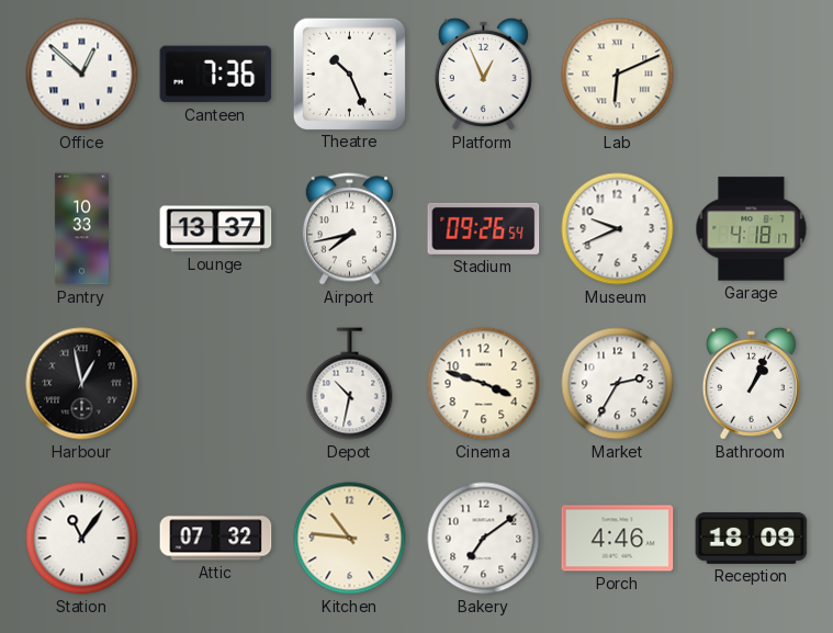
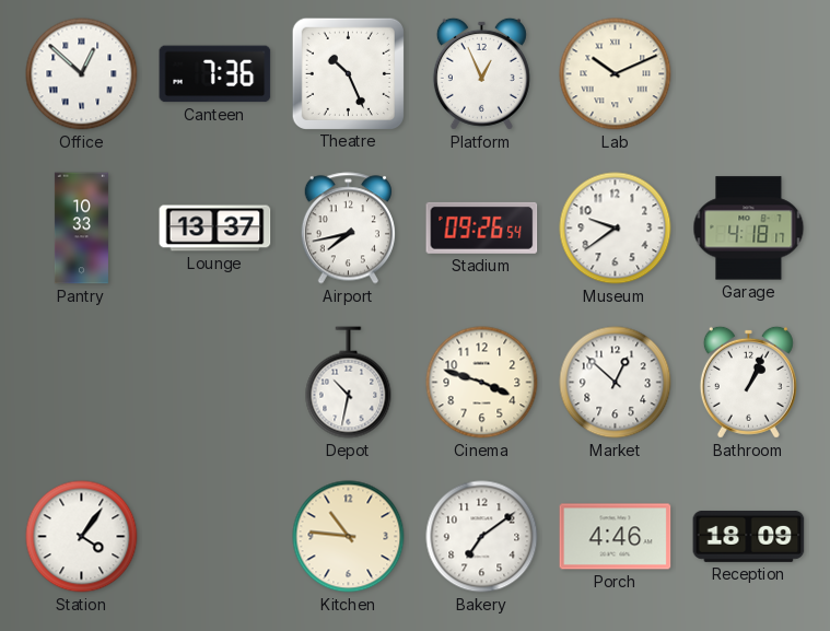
Lab: 6:11 -> 10:11
Museum: 9:41 -> 9:39
Harbour: 12:58 -> none
Market: 2:35 -> 12:52
Station: 11:06 -> 4:06
Attic: 07:32 -> none
